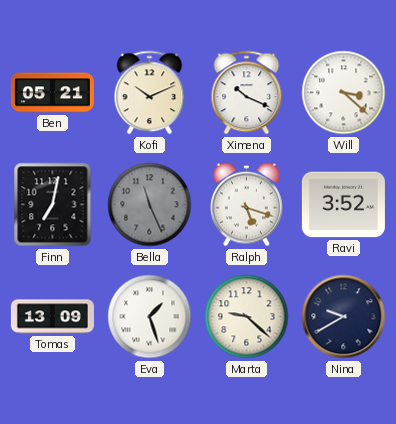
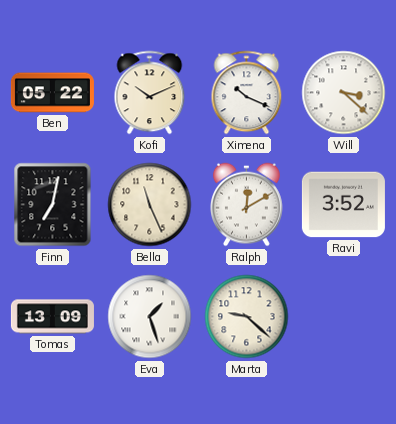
Ben: 05:21 -> 05:22
Bella dial: grey -> cream
Ralph: 5:18 -> 12:10
Nina: 9:40 -> none
